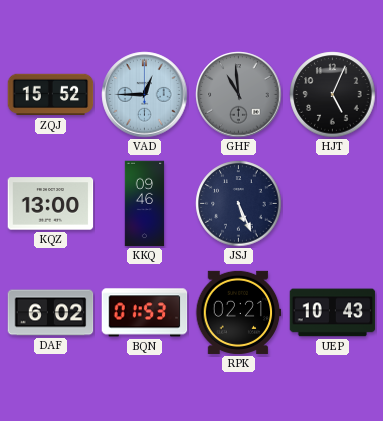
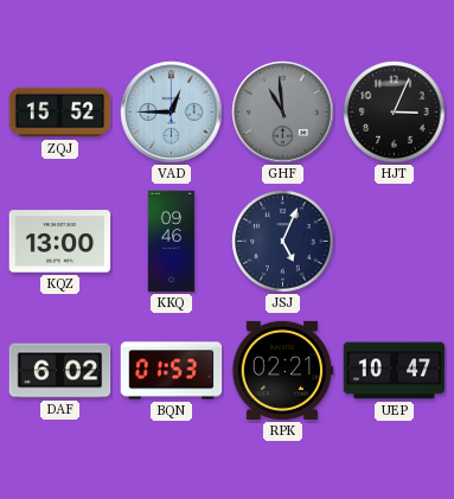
HJT: 5:04 -> 3:04
JSJ: 5:26 -> 5:04
UEP: 10:43 -> 10:47
